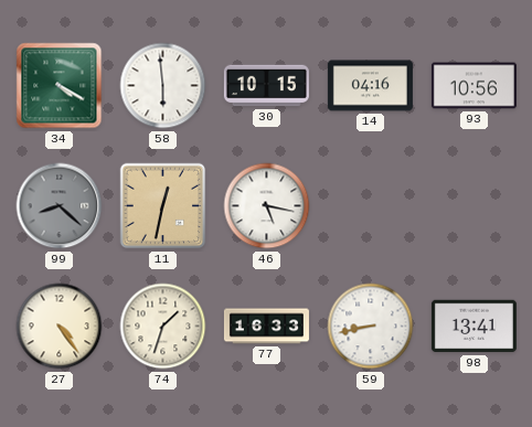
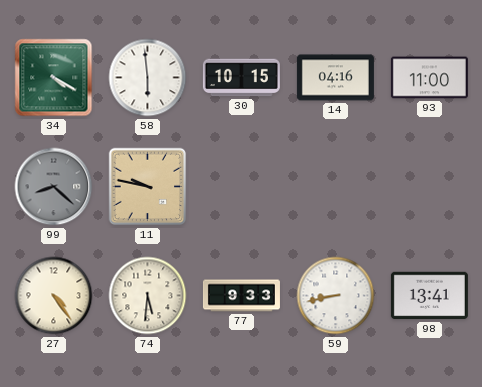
93: 10:56 -> 11:00
11: 12:32 -> 9:47
46: 5:17 -> none
74: 1:33 -> 5:31
77: 16:33 -> 9:33
